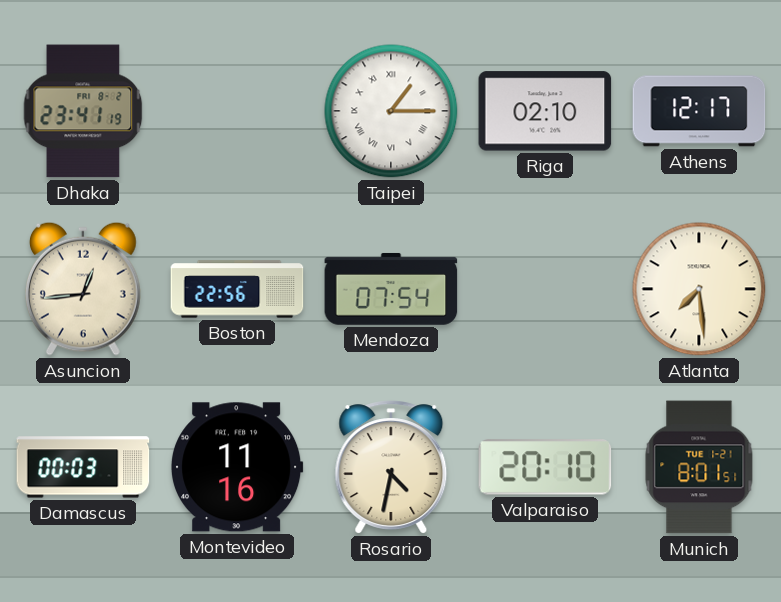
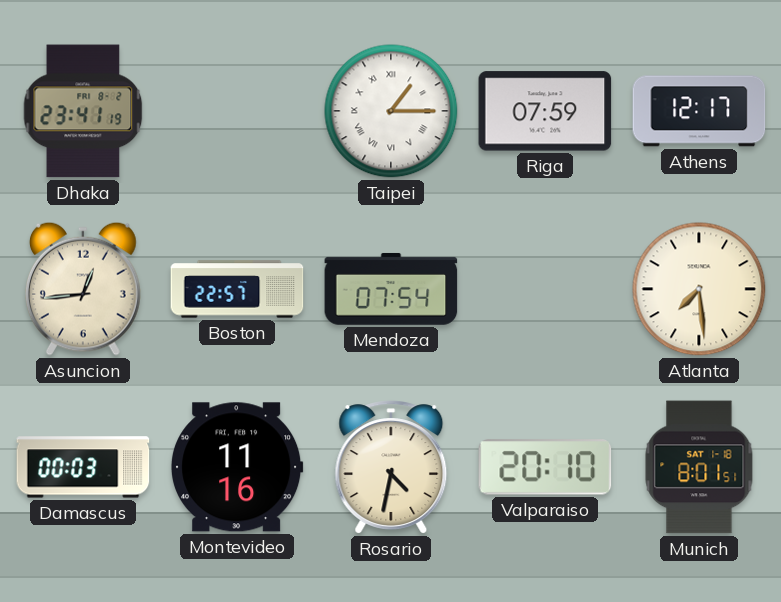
Riga: 02:10 -> 07:59
Boston: 22:56 -> 22:57
Munich date: TUE 1-21 -> SAT 1-18
